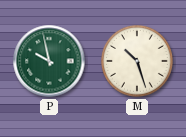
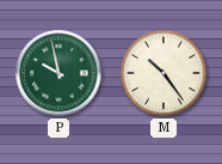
M: 10:27 -> 10:24
